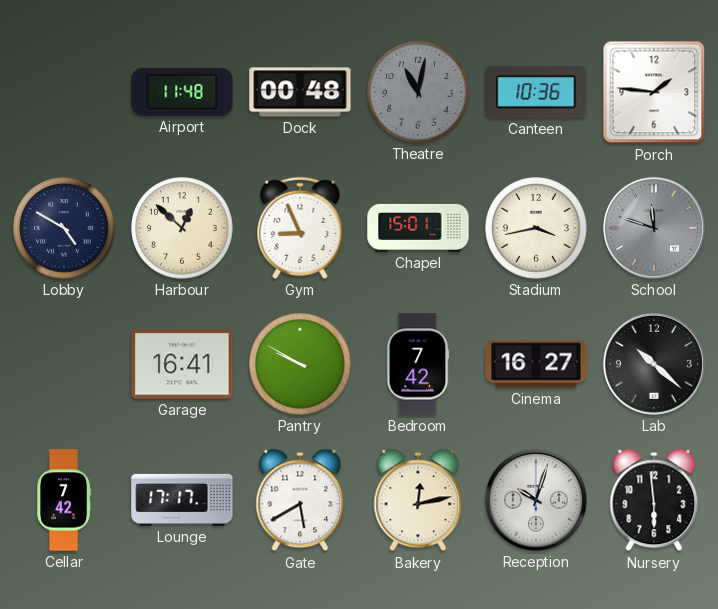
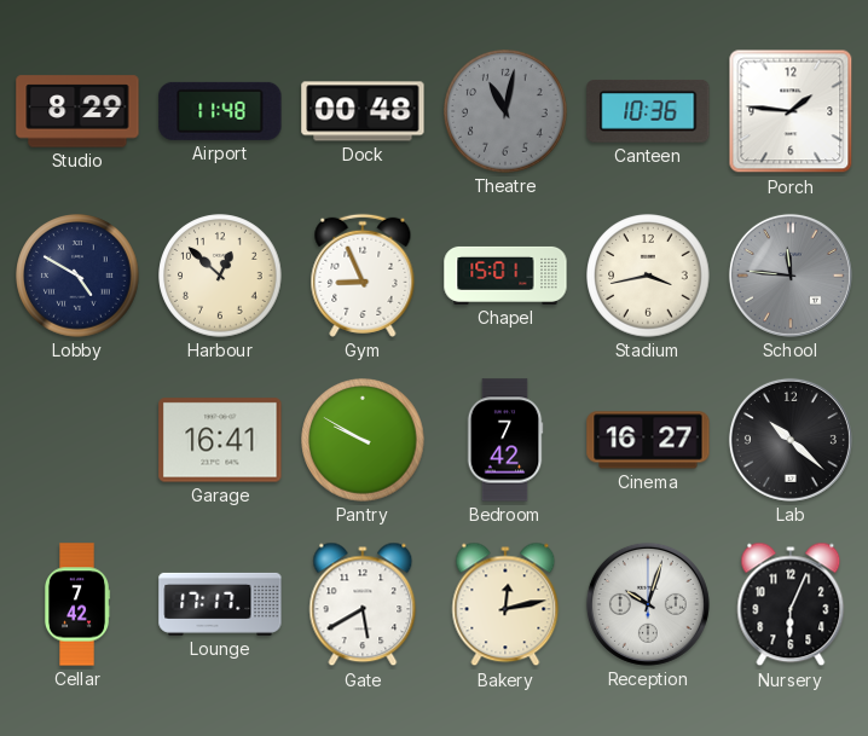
Studio: none -> 8:29
School: 11:48 -> 11:46
Nursery: 5:59 -> 6:04
